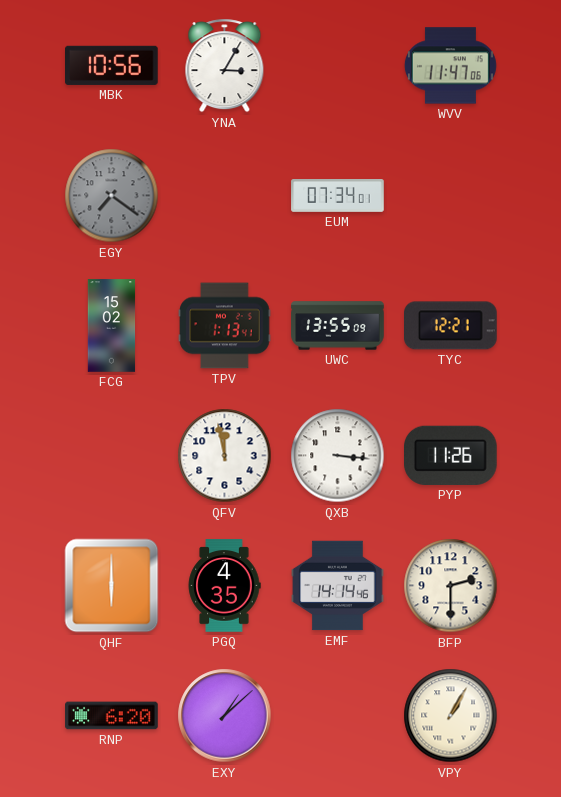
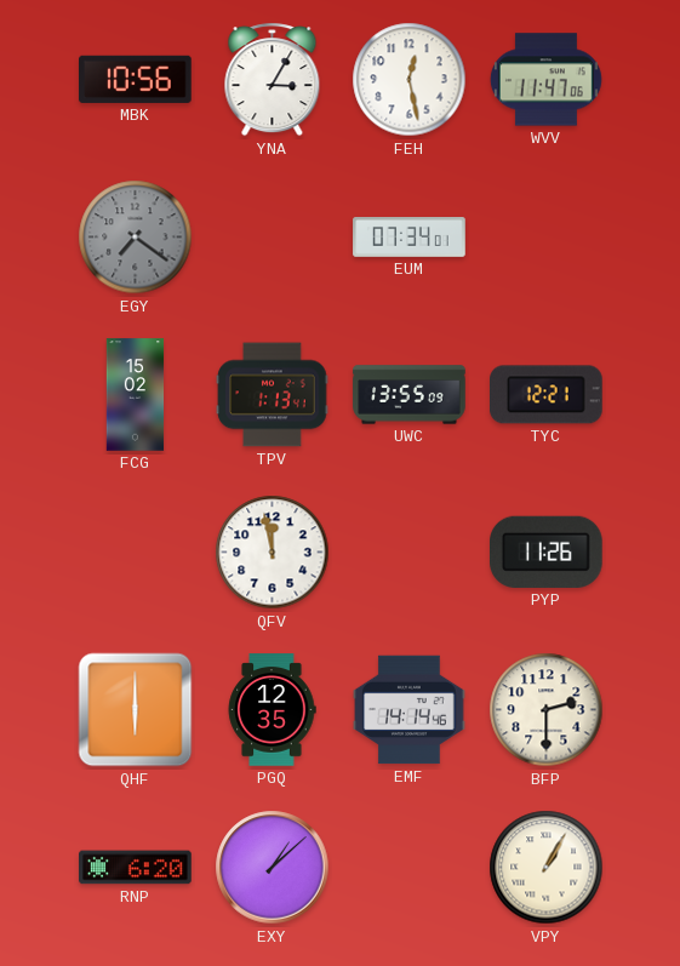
FEH: none -> 12:28
QXB: 3:16 -> none
PGQ: 4:35 -> 12:35
